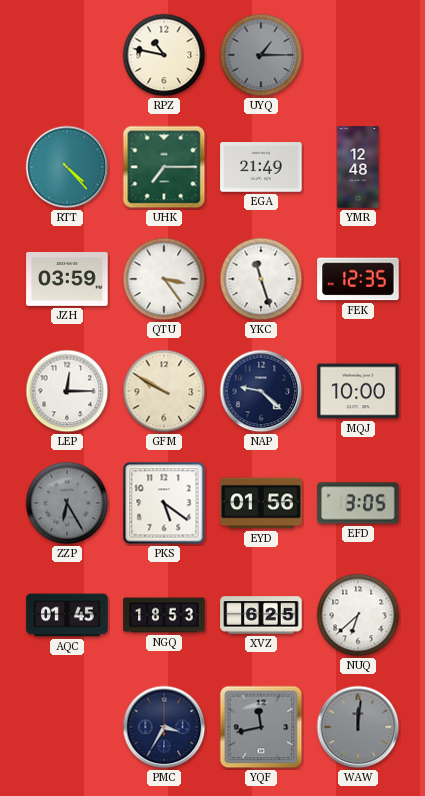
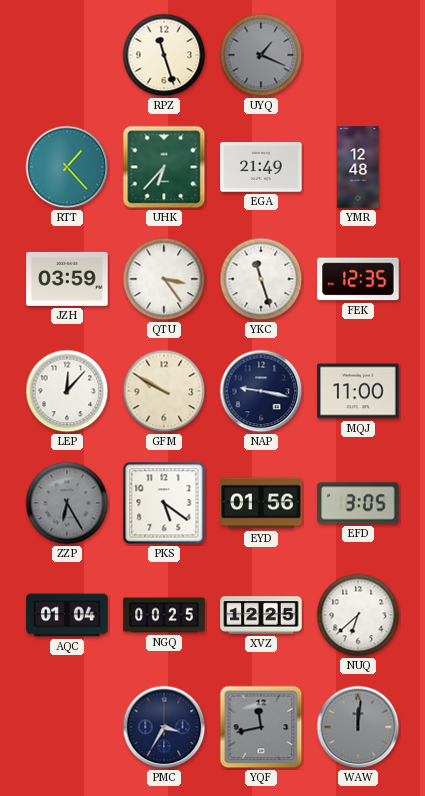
RPZ: 10:47 -> 11:27
UYQ: 1:15 -> 1:19
RTT: 4:23 -> 1:23
UHK: 7:15 -> 6:37
LEP: 12:15 -> 12:07
NAP: 9:22 -> 9:17
MQJ: 10:00 -> 11:00
AQC: 01:45 -> 01:04
NGQ: 18:53 -> 00:25
XVZ: 6:25 -> 12:25
